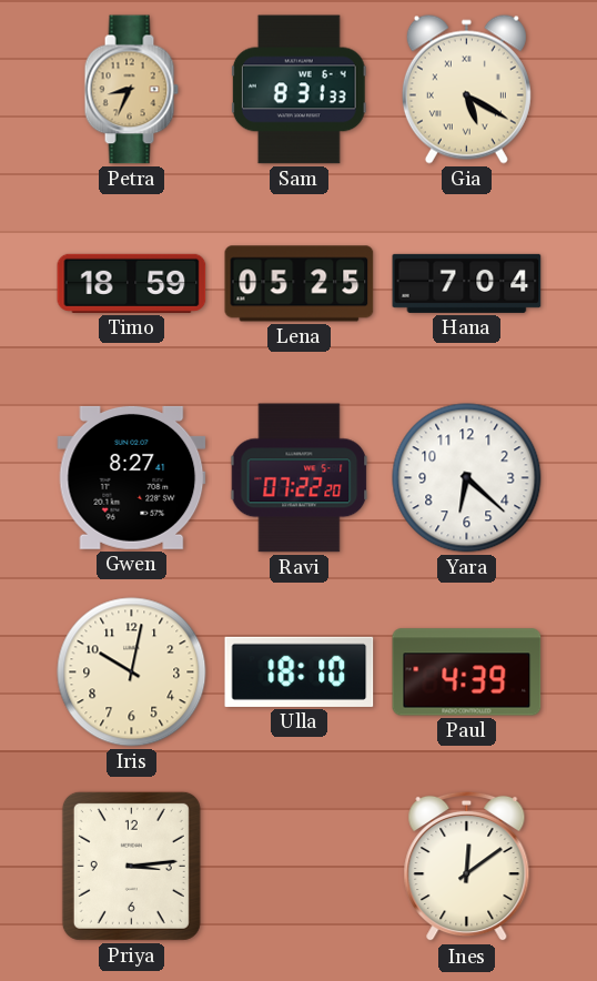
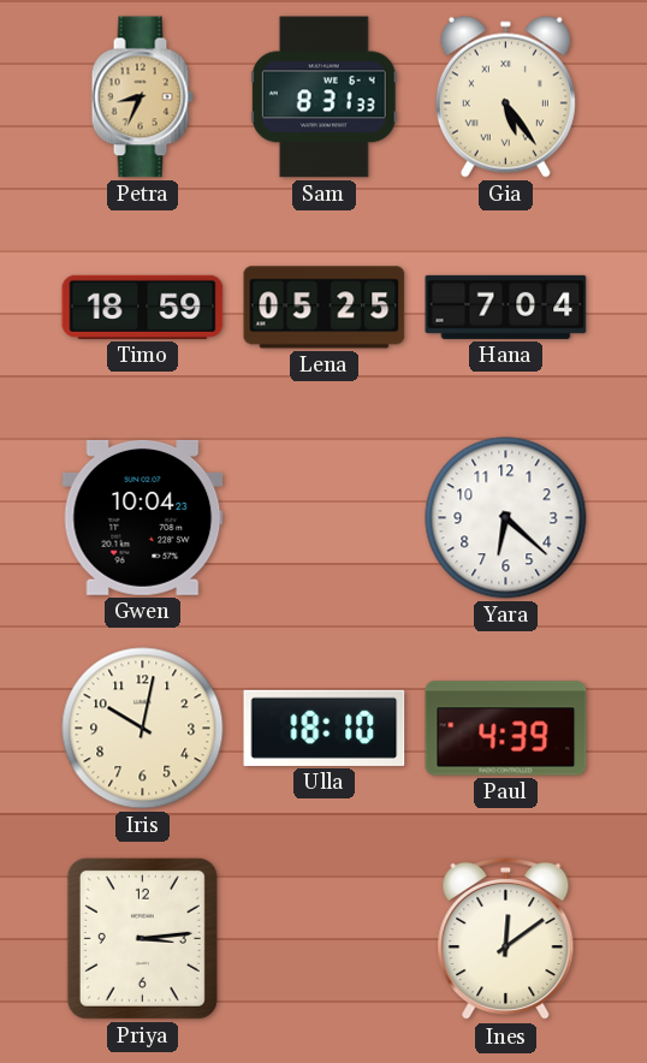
Gia: 5:20 -> 5:24
Gwen: 8:27 -> 10:04
Ravi: 07:22 -> none
